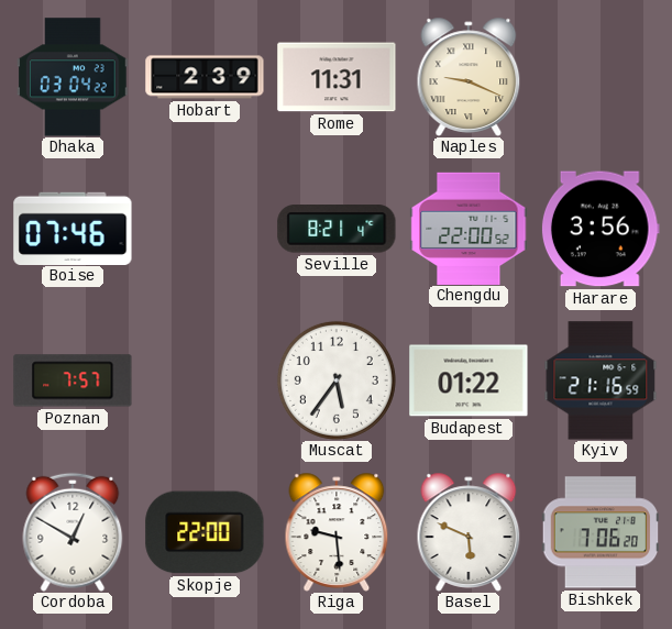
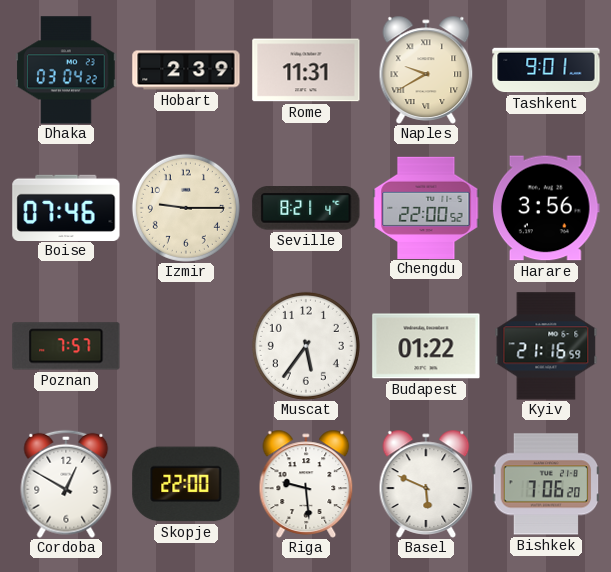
Naples: 9:19 -> 9:40
Tashkent: none -> 9:01
Izmir: none -> 9:15
